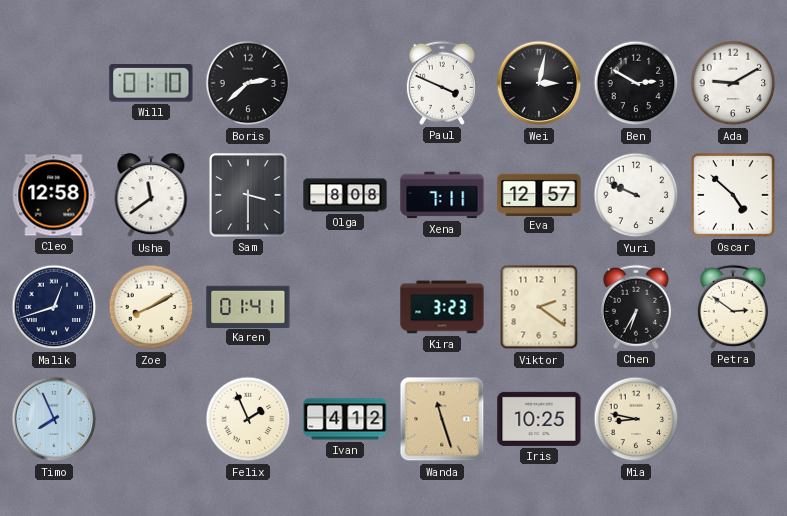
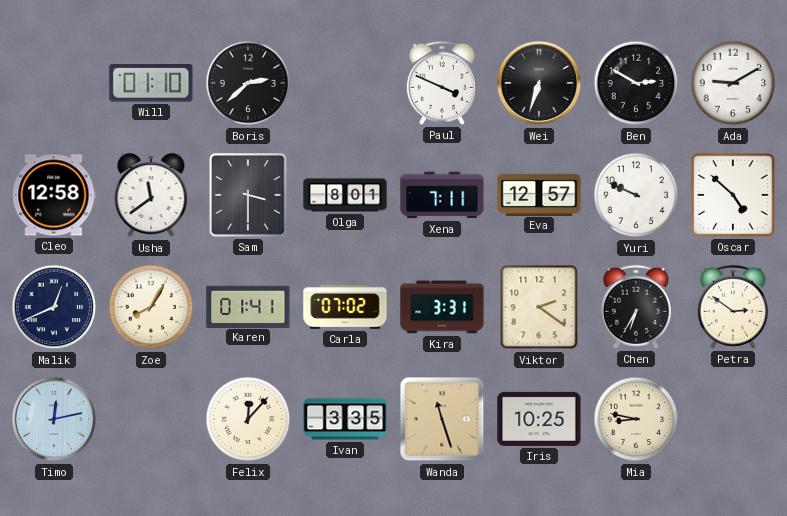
Wei: 3:02 -> 6:33
Olga: 8:08 -> 8:01
Malik: 12:42 -> 12:41
Zoe: 8:10 -> 8:05
Carla: none -> 07:02
Kira: 3:23 -> 3:31
Timo: 7:56 -> 12:13
Felix: 1:56 -> 12:07
Ivan: 4:12 -> 3:35
